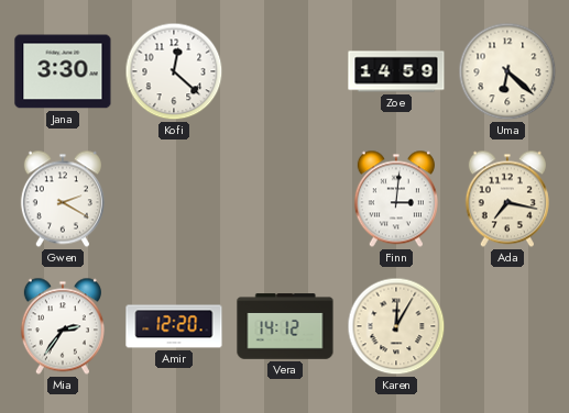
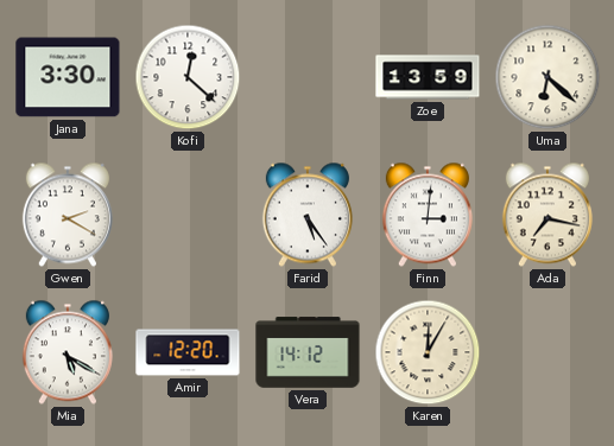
Zoe: 14:59 -> 13:59
Farid: none -> 5:24
Mia: 2:36 -> 5:20
